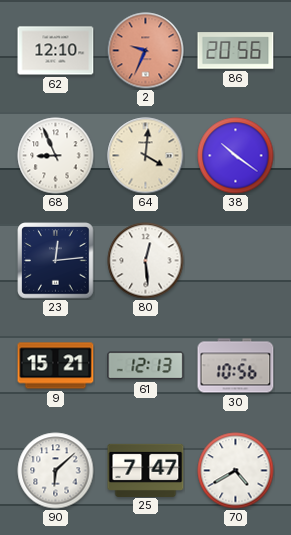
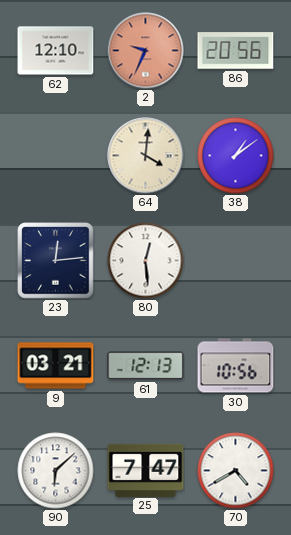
68: 8:56 -> none
38: 10:21 -> 1:09
9: 15:21 -> 03:21
